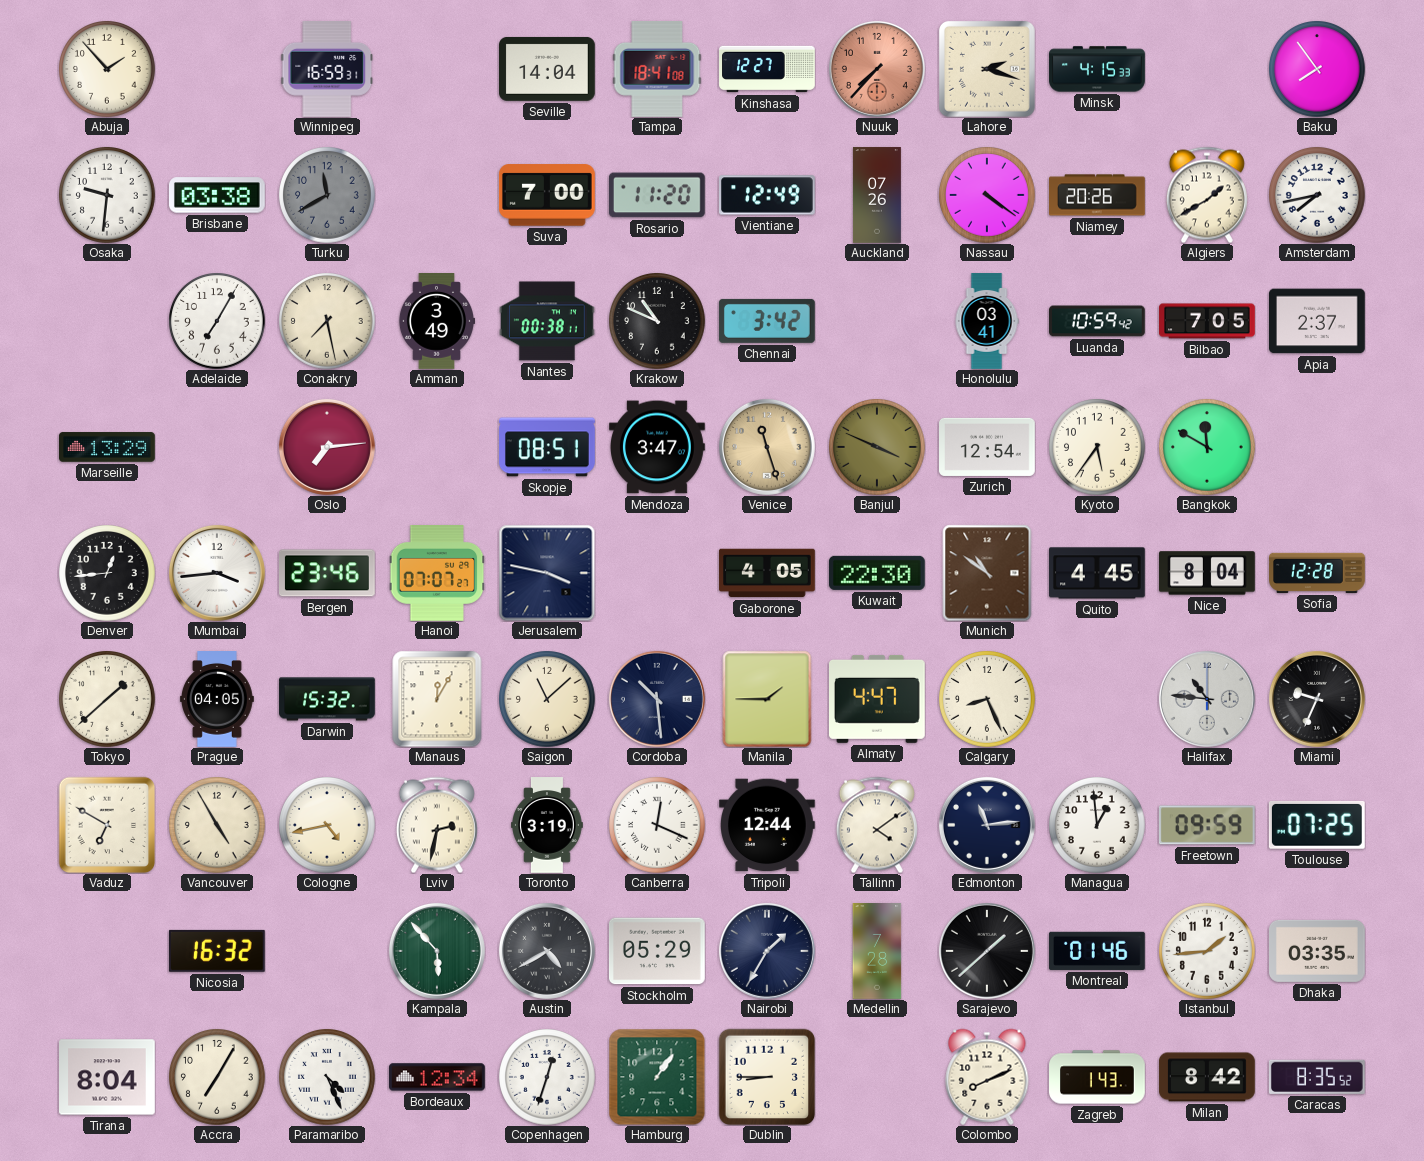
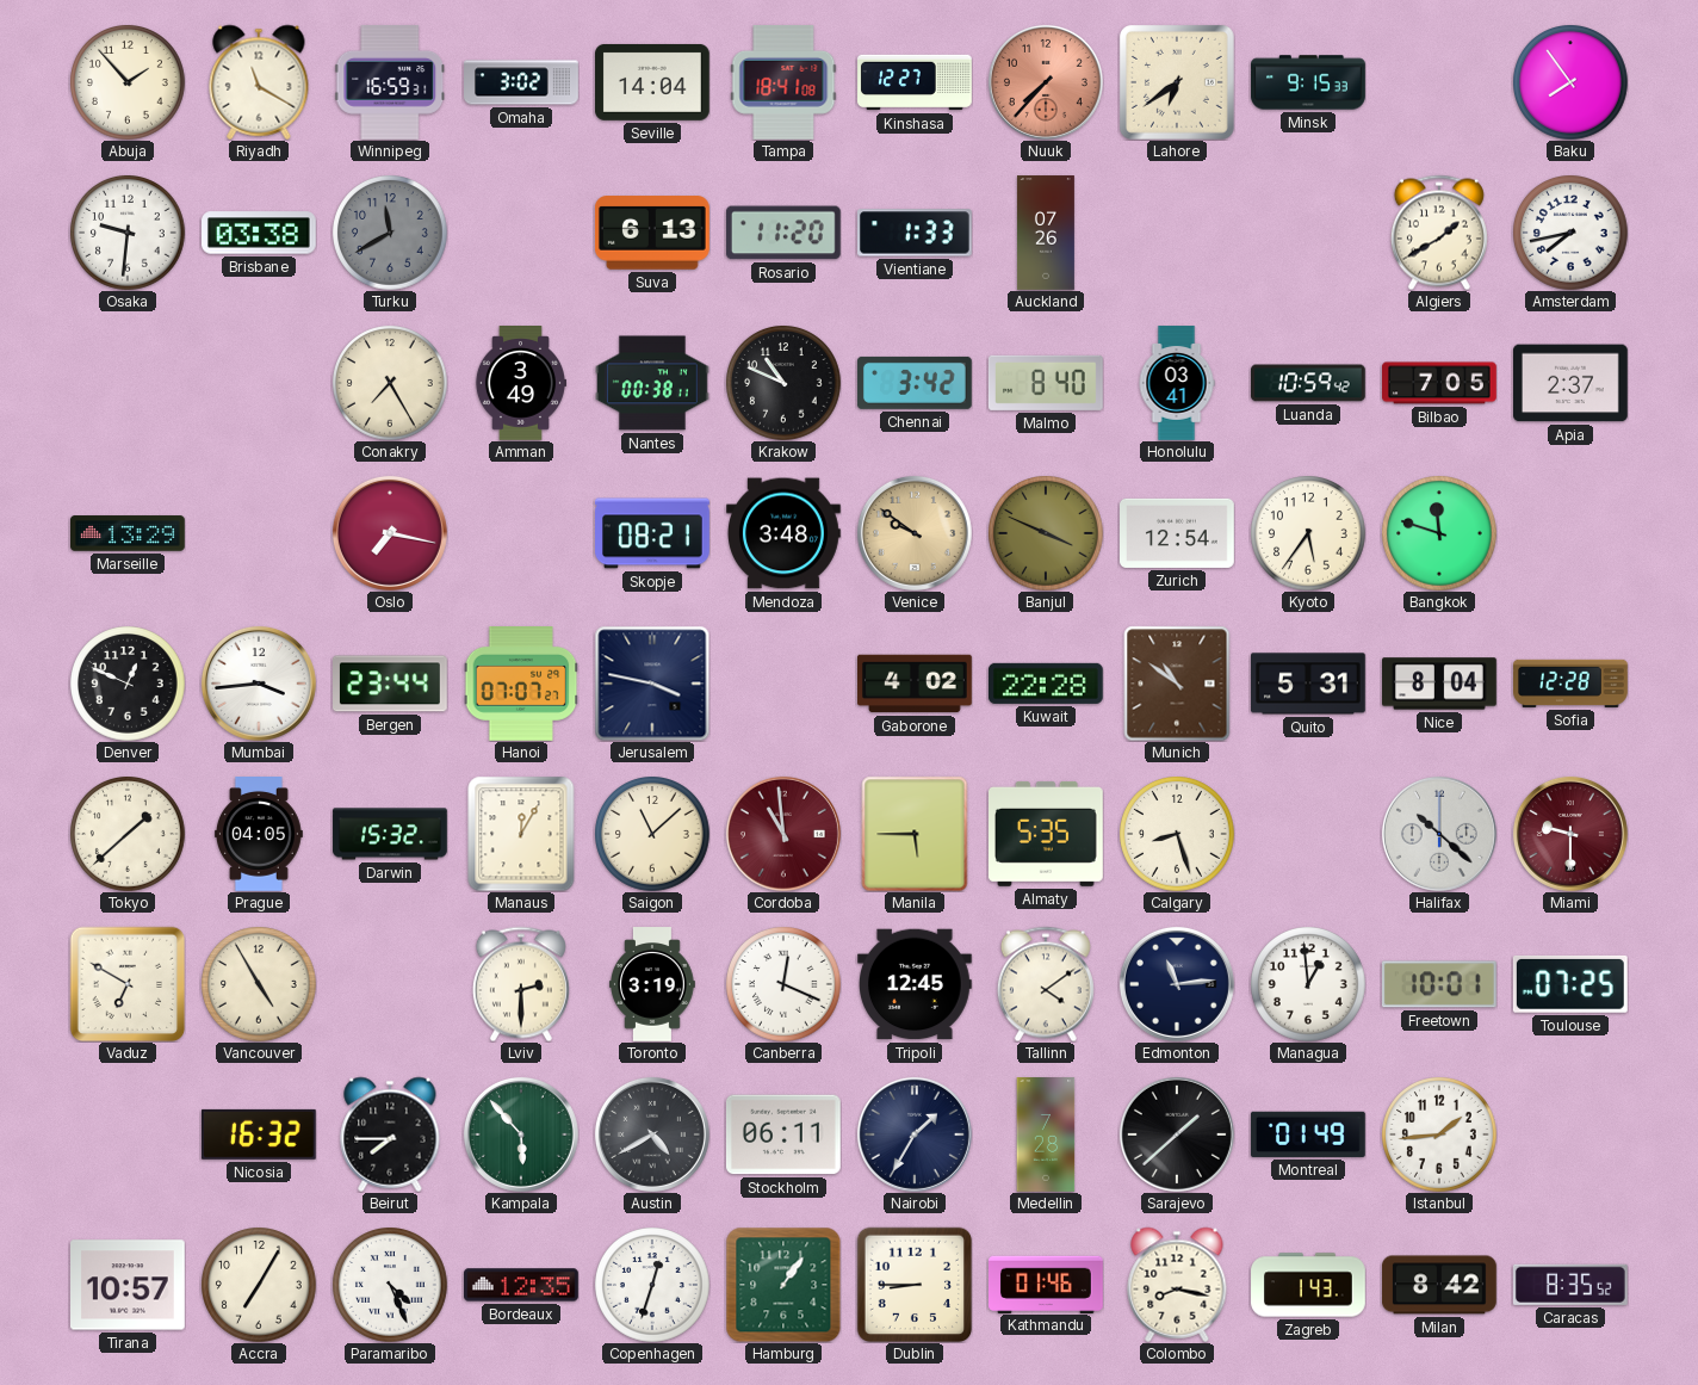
Riyadh: none -> 11:20
Omaha: none -> 3:02
Lahore: 2:18 -> 6:39
Minsk: 4:15 -> 9:15
Suva: 7:00 -> 6:13
Vientiane: 12:49 -> 1:33
Nassau: 4:21 -> none
Niamey: 20:26 -> none
Adelaide: 7:05 -> none
Conakry: 7:28 -> 7:25
Malmo: none -> 8:40
Oslo: 7:14 -> 7:17
Skopje: 08:51 -> 08:21
Mendoza: 3:47 -> 3:48
Venice: 11:27 -> 9:51
Bangkok: 11:50 -> 11:48
Denver: 12:44 -> 12:49
Bergen: 23:46 -> 23:44
Gaborone: 4:05 -> 4:02
Kuwait: 22:30 -> 22:28
Quito: 4:45 -> 5:31
Cordoba: 10:29 -> 10:59
Cordoba dial: navy -> burgundy
Manila: 1:45 -> 5:45
Almaty: 4:47 -> 5:35
Calgary: 8:26 -> 8:27
Halifax: 10:46 -> 10:22
Miami: 9:34 -> 9:30
Miami dial: black -> burgundy
Cologne: 4:43 -> none
Lviv: 2:32 -> 2:30
Tripoli: 12:44 -> 12:45
Freetown: 09:59 -> 10:01
Beirut: none -> 7:45
Stockholm: 05:29 -> 06:11
Montreal: 01:46 -> 01:49
Dhaka: 03:35 -> none
Tirana: 8:04 -> 10:57
Bordeaux: 12:34 -> 12:35
Kathmandu: none -> 01:46
Colombo: 8:11 -> 8:17
